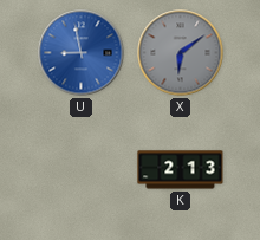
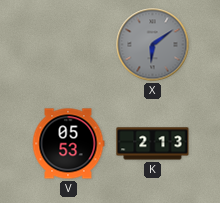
U: 8:58 -> none
V: none -> 05:53
